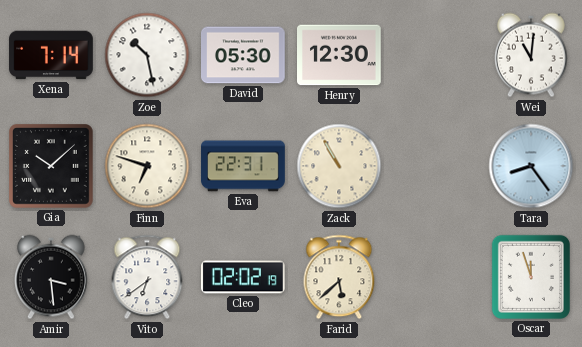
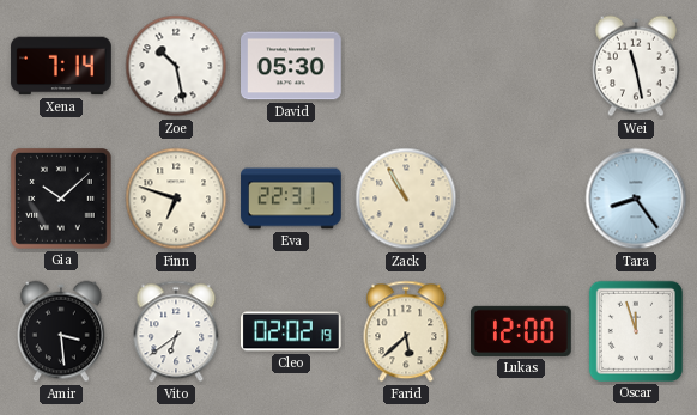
Henry: 12:30 -> none
Wei: 11:01 -> 11:28
Lukas: none -> 12:00
